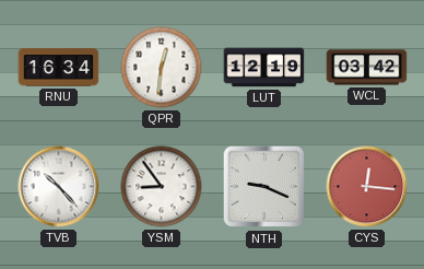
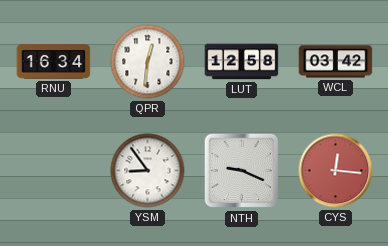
LUT: 12:19 -> 12:58
TVB: 10:23 -> none
